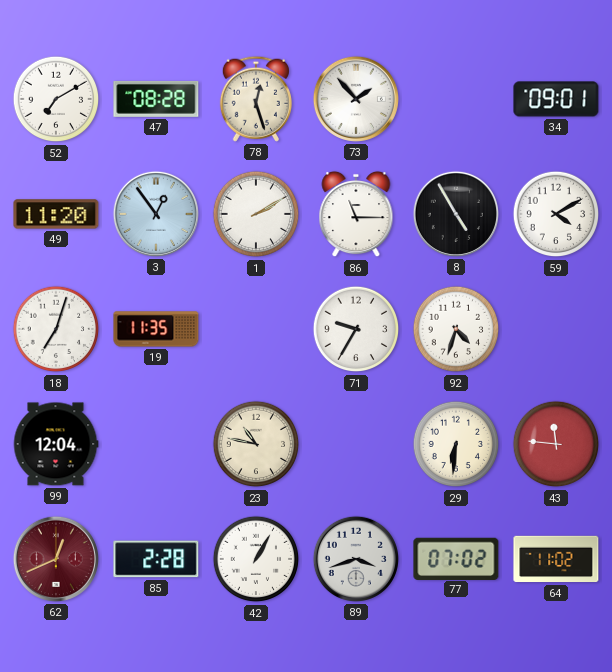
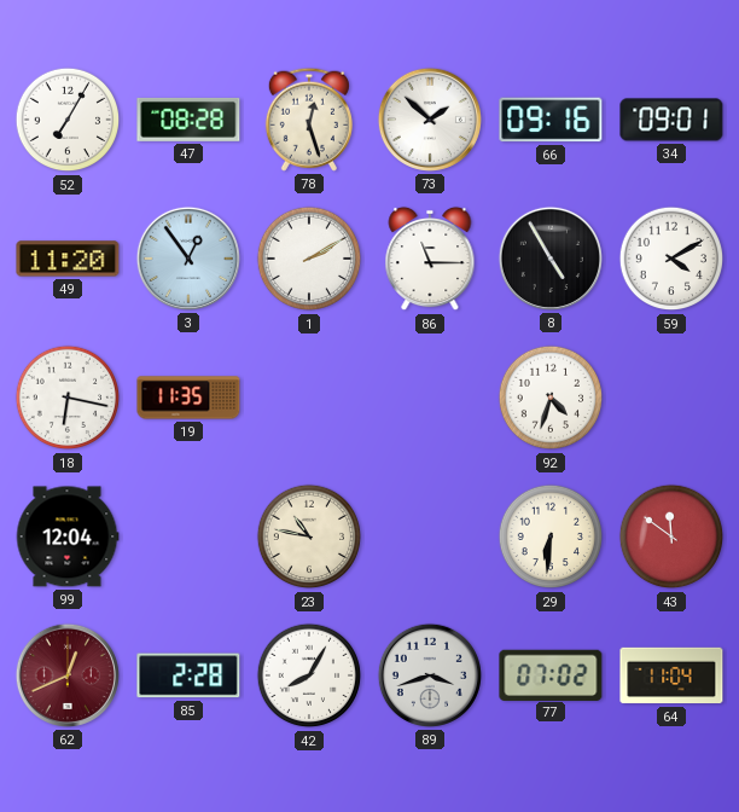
52: 7:10 -> 7:05
73: 1:53 -> 1:52
66: none -> 09:16
18: 7:03 -> 6:17
71: 9:35 -> none
43: 11:46 -> 11:51
42: 1:05 -> 8:05
64: 11:02 -> 11:04
